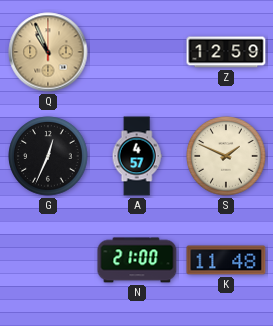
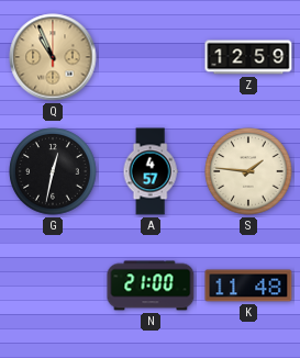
G: 12:34 -> 12:32
S: 1:49 -> 1:46
